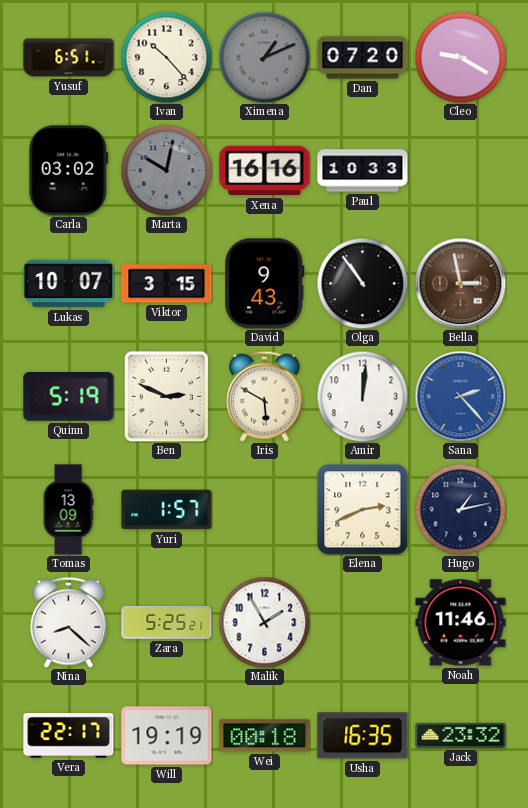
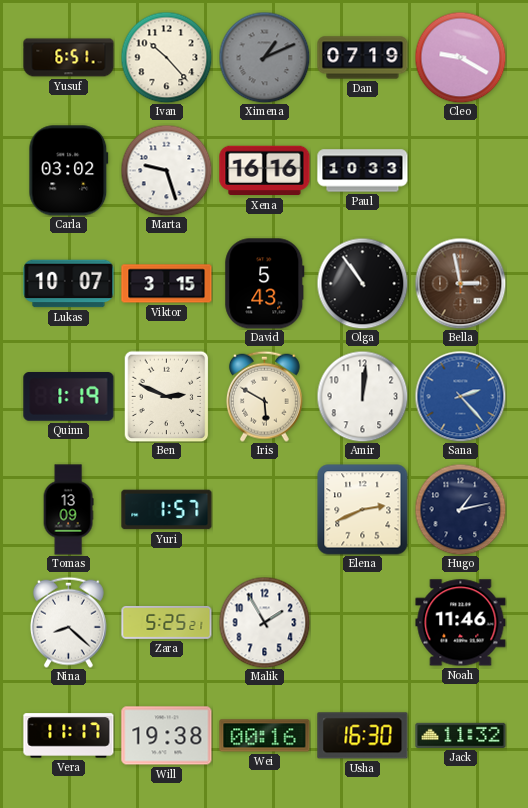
Dan: 07:20 -> 07:19
Marta: 10:02 -> 9:27
Marta dial: grey -> white
David: 9:43 -> 5:43
Quinn: 5:19 -> 1:19
Vera: 22:17 -> 11:17
Will: 19:19 -> 19:38
Wei: 00:18 -> 00:16
Usha: 16:35 -> 16:30
Jack: 23:32 -> 11:32
